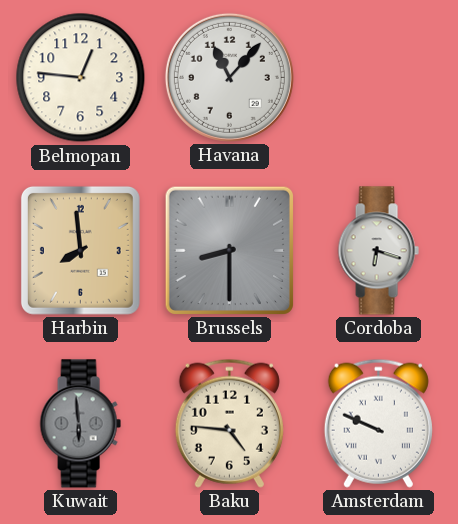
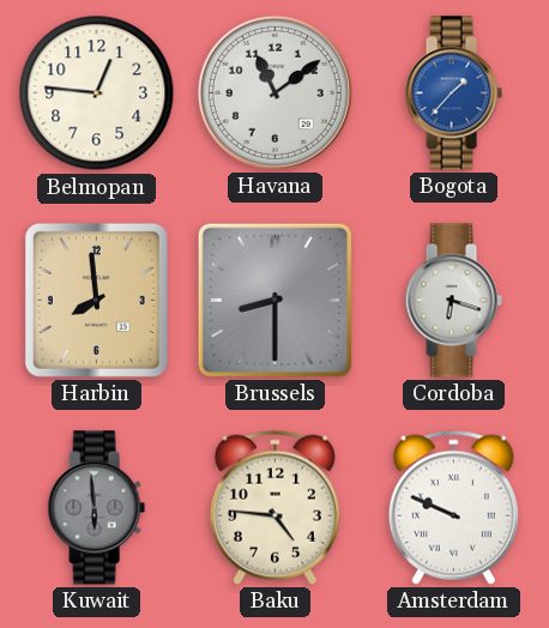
Havana: 11:07 -> 11:09
Bogota: none -> 1:37
